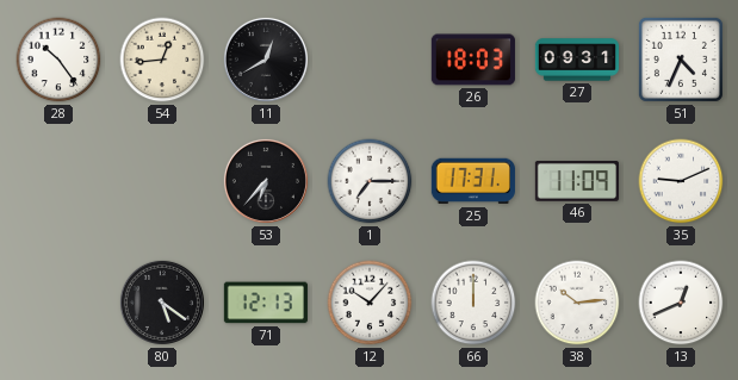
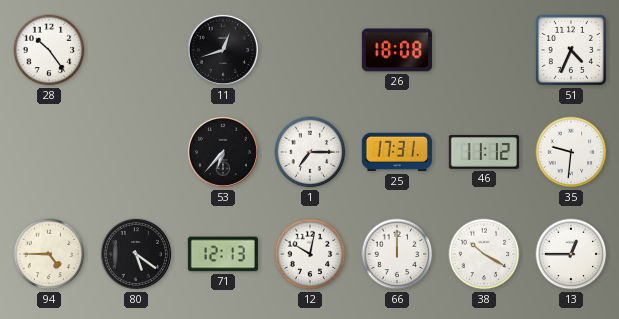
54: 12:44 -> none
11: 12:40 -> 12:42
26: 18:03 -> 18:08
27: 09:31 -> none
46: 11:09 -> 11:12
35: 9:11 -> 9:31
94: none -> 4:45
12: 10:07 -> 10:02
38: 10:14 -> 10:20
13: 12:41 -> 12:45
